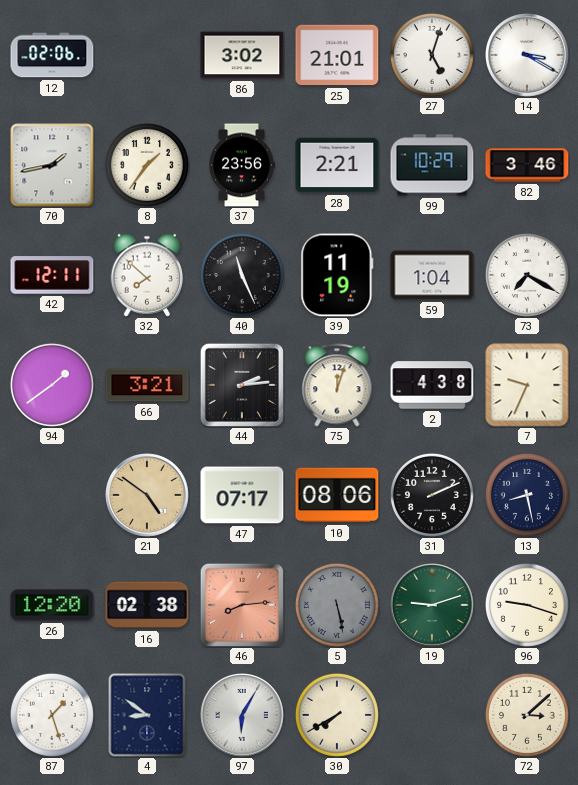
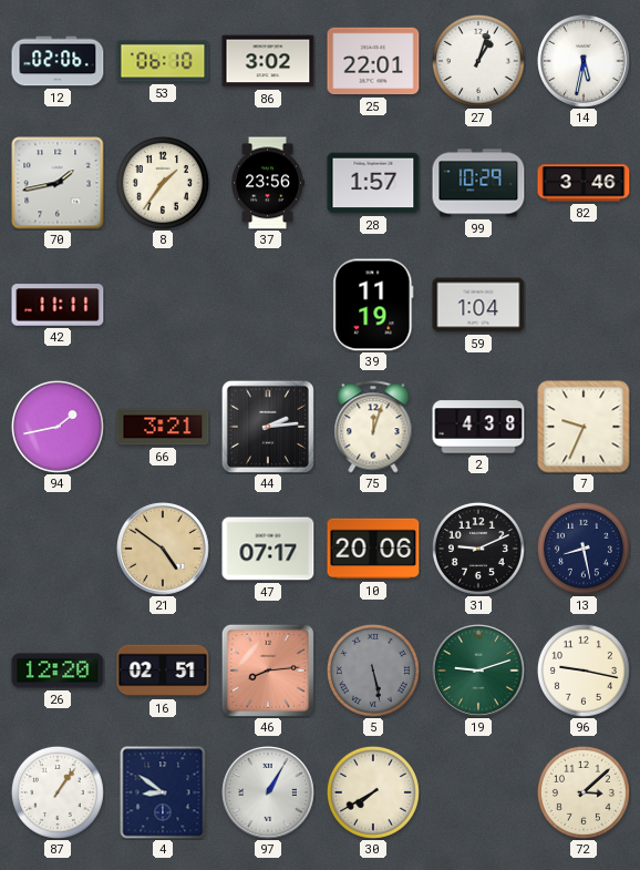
53: none -> 06:10
25: 21:01 -> 22:01
27: 5:03 -> 1:03
14: 3:20 -> 5:32
28: 2:21 -> 1:57
42: 12:11 -> 11:11
32: 7:52 -> none
40: 11:26 -> none
73: 7:20 -> none
94: 1:39 -> 1:43
10: 08:06 -> 20:06
31: 2:11 -> 9:11
16: 02:38 -> 02:51
96: 9:18 -> 9:17
87: 1:27 -> 1:06
97: 6:05 -> 1:05
